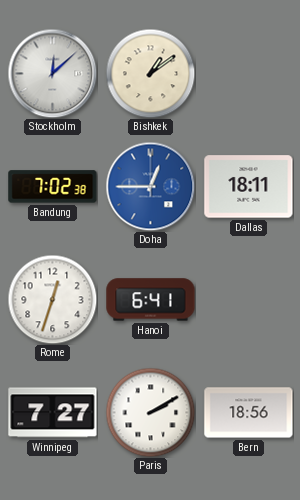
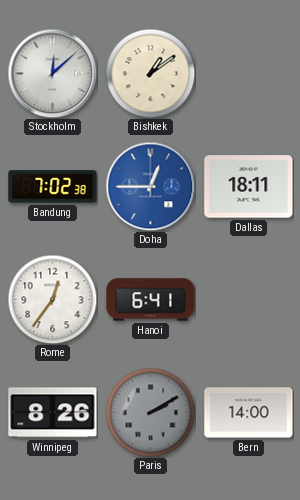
Rome: 12:33 -> 12:36
Winnipeg: 7:27 -> 8:26
Paris dial: white -> grey
Bern: 18:56 -> 14:00
